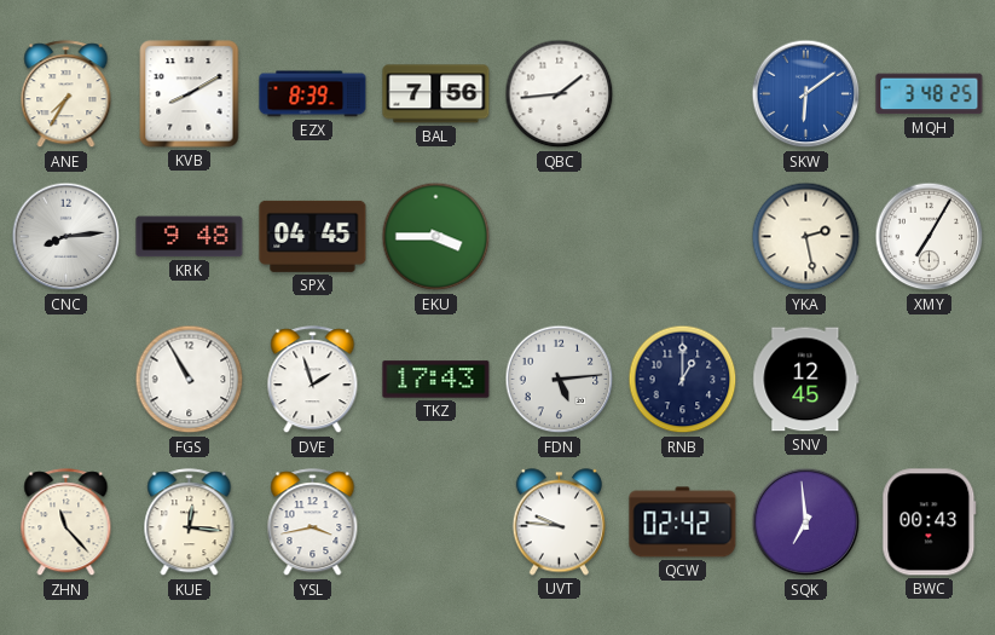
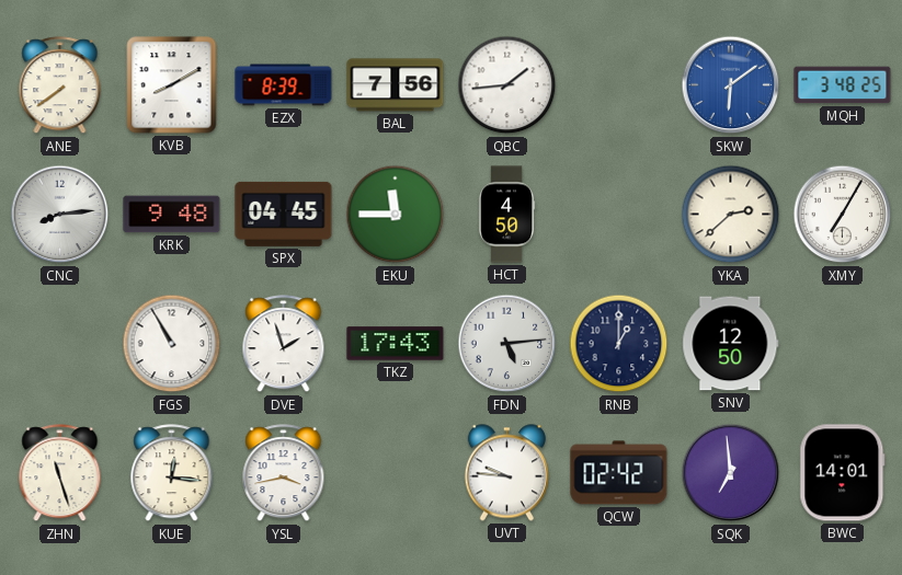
ANE: 7:35 -> 7:39
EKU: 3:45 -> 11:45
HCT: none -> 4:50
YKA: 2:28 -> 2:38
SNV: 12:45 -> 12:50
ZHN: 11:23 -> 11:27
BWC: 00:43 -> 14:01
